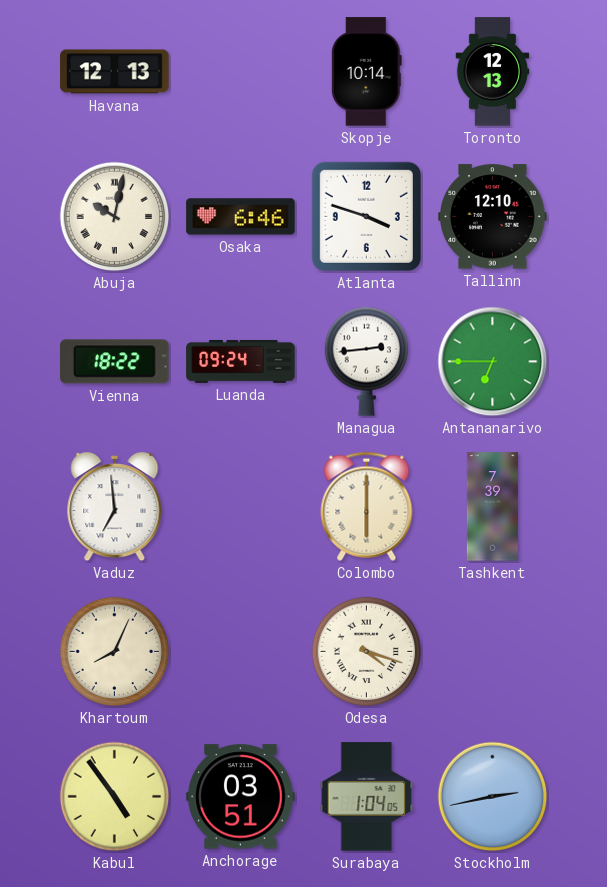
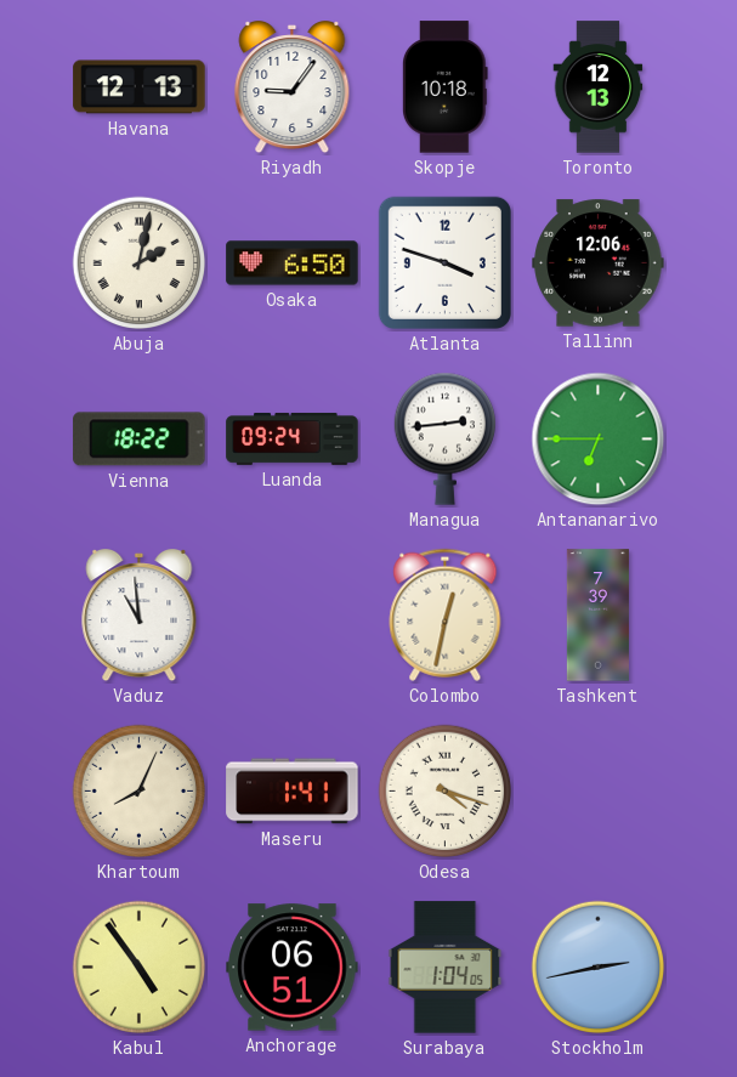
Riyadh: none -> 9:06
Skopje: 10:14 -> 10:18
Abuja: 10:02 -> 2:02
Osaka: 6:46 -> 6:50
Tallinn: 12:10 -> 12:06
Vaduz: 6:59 -> 10:59
Colombo: 6:00 -> 12:32
Maseru: none -> 1:41
Anchorage: 03:51 -> 06:51
